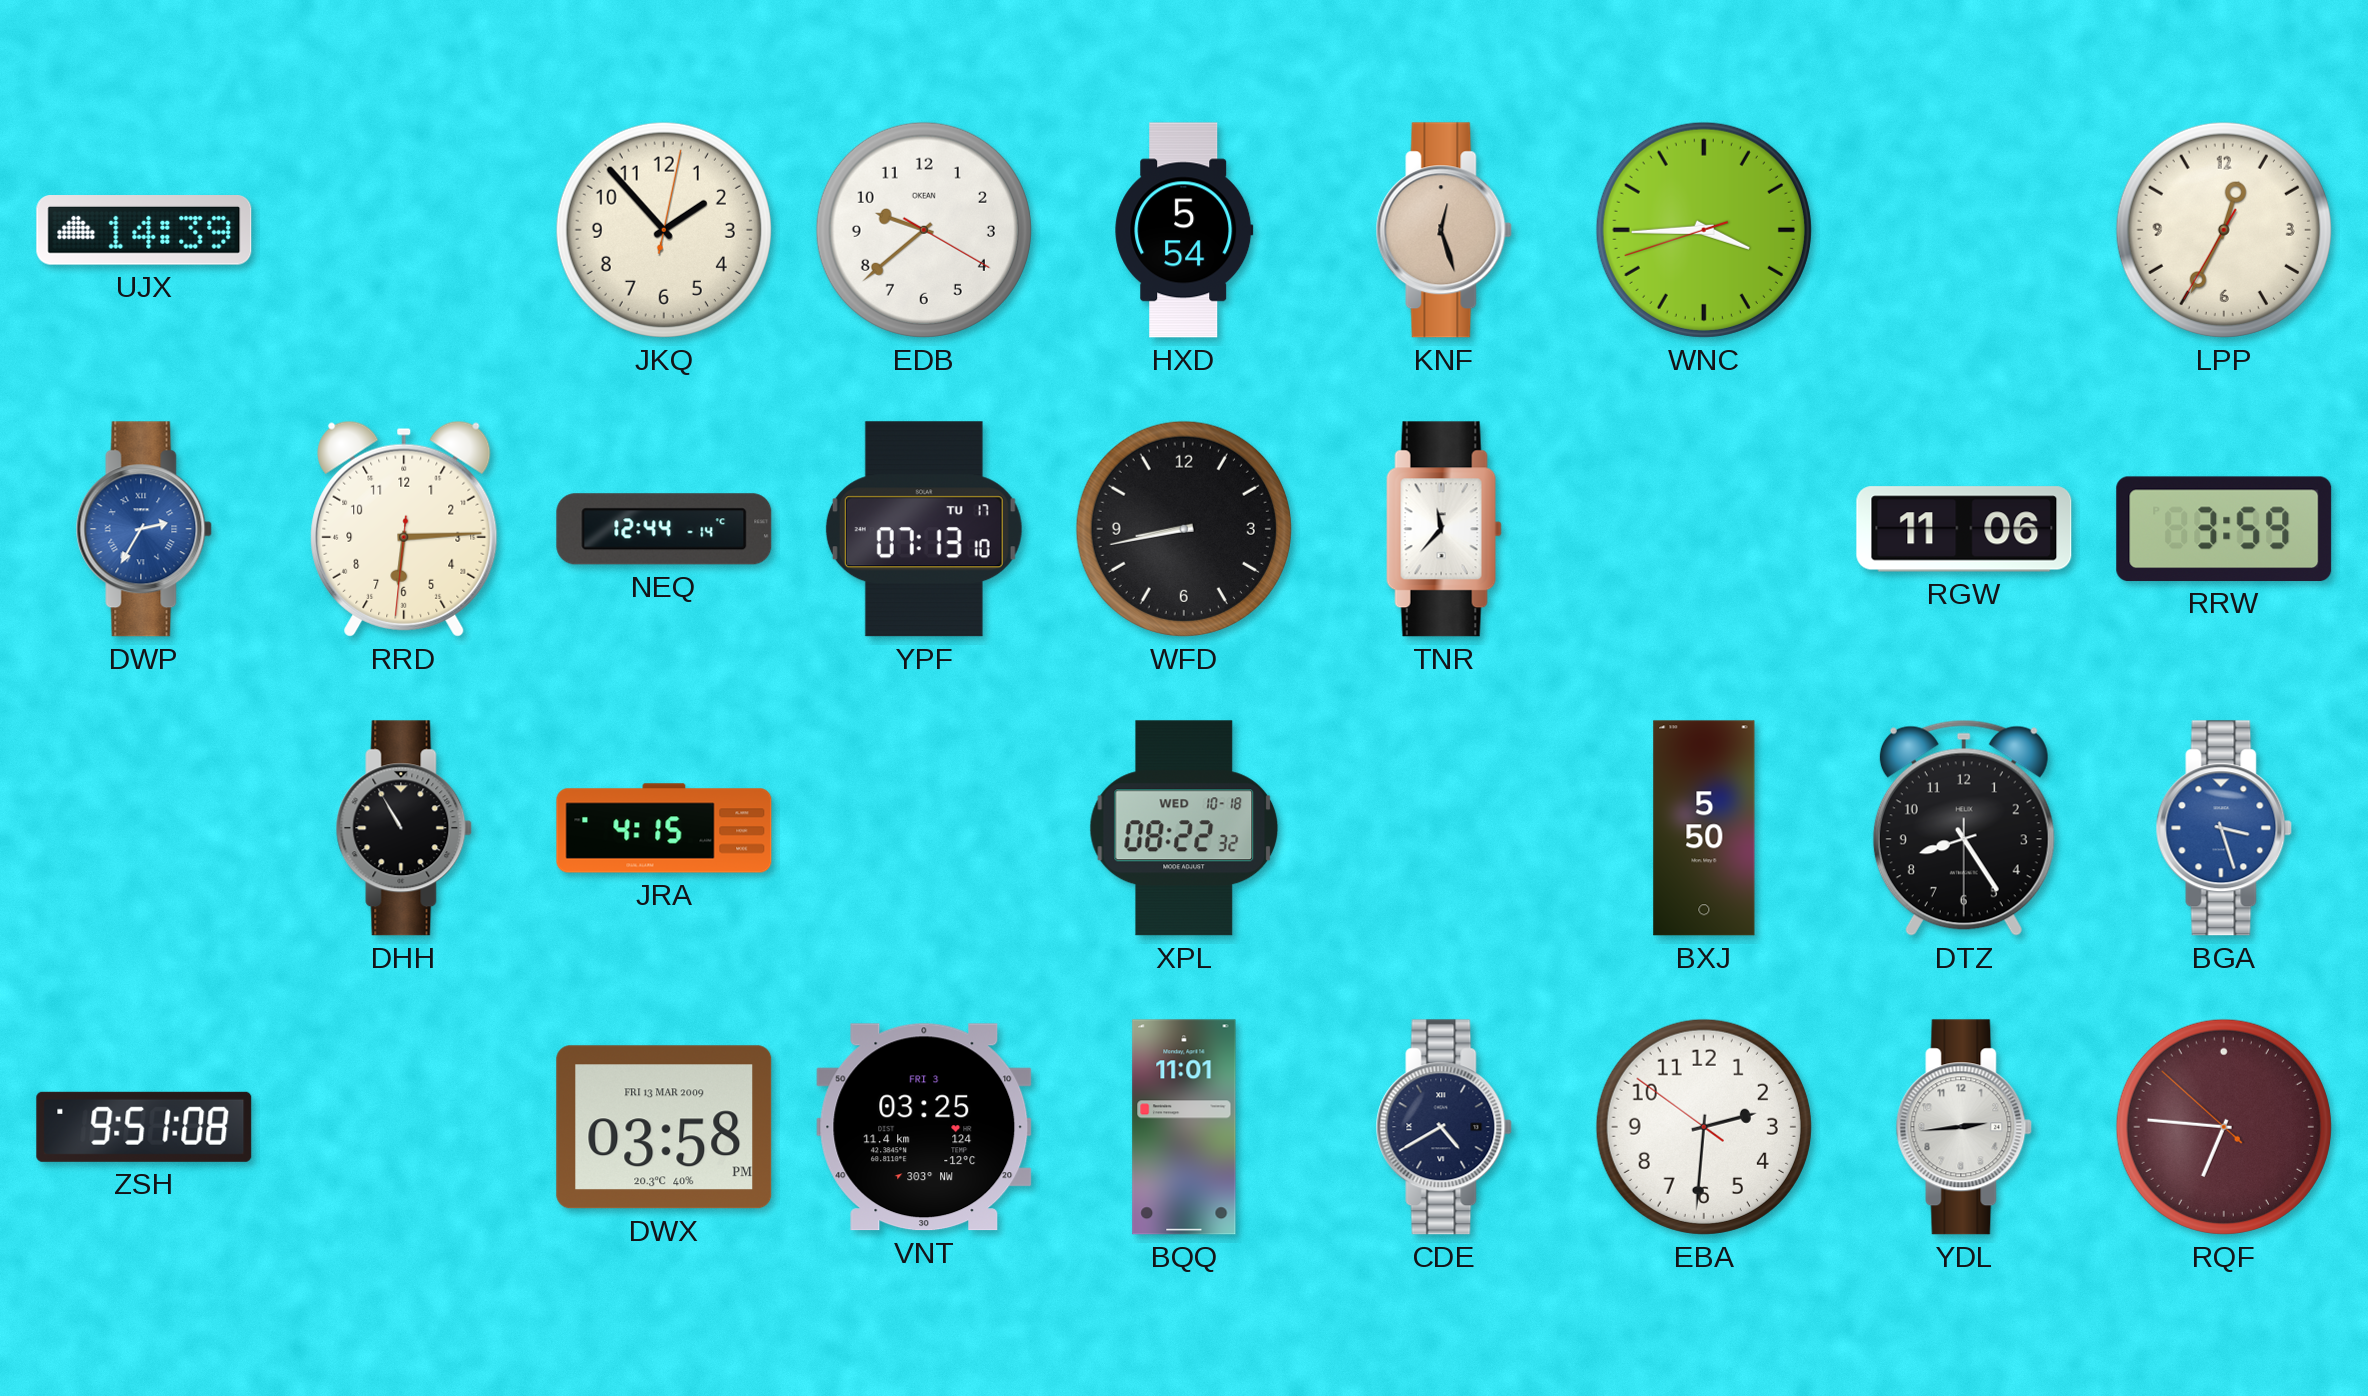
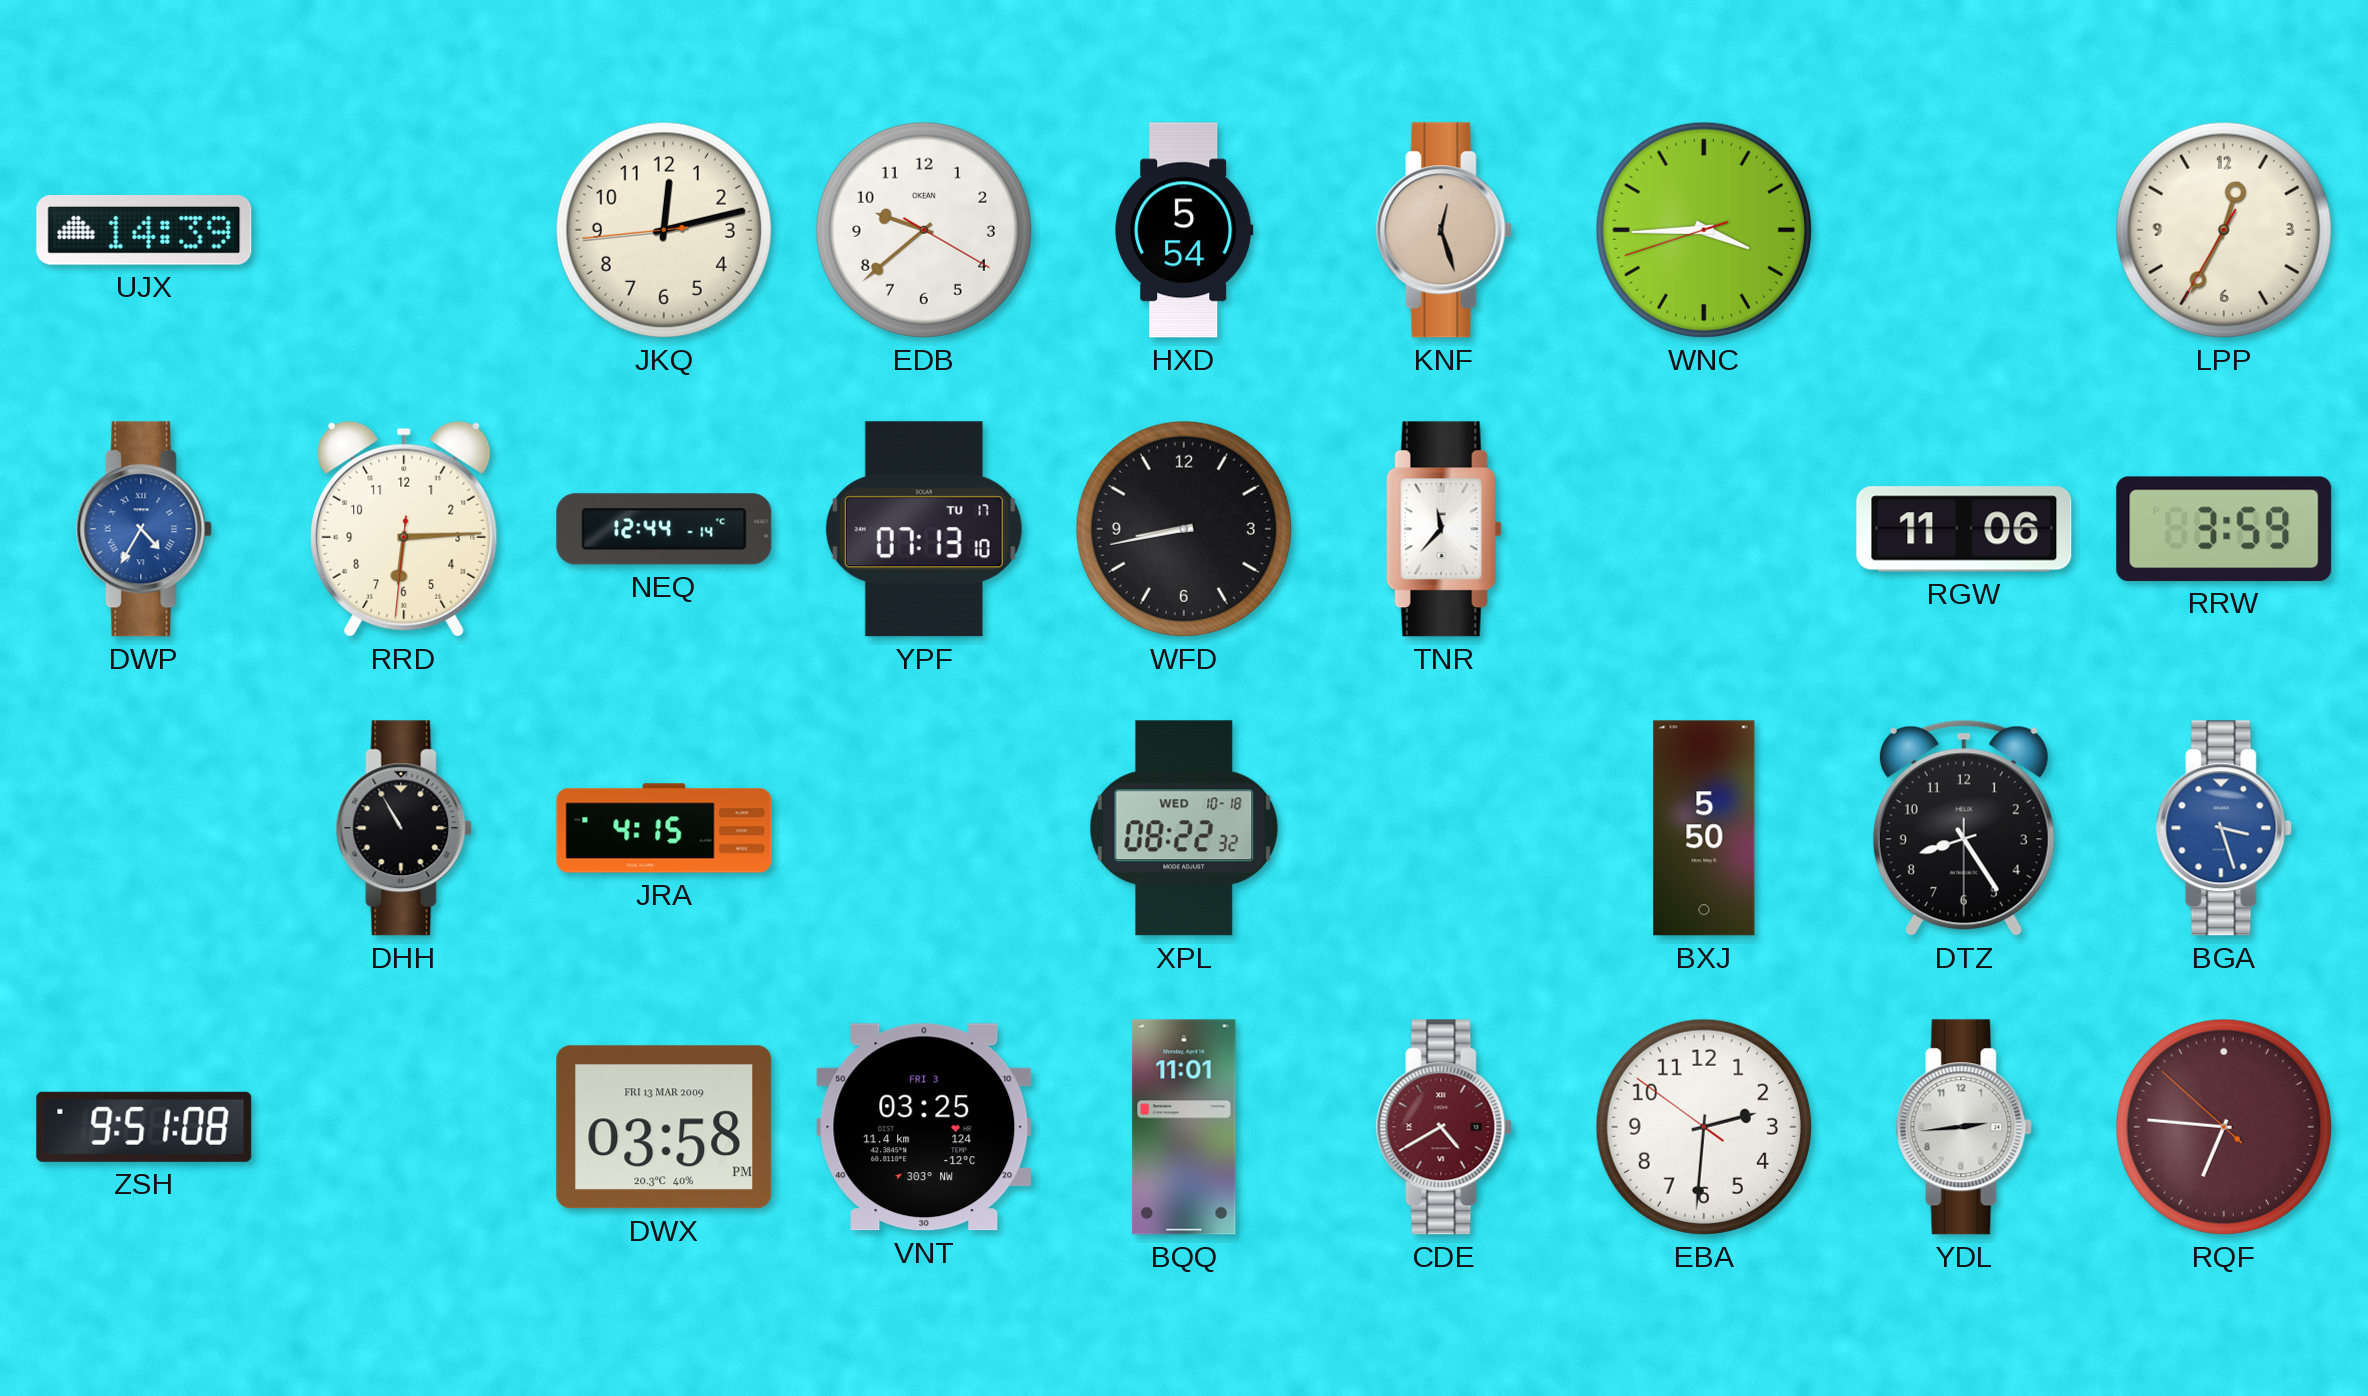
JKQ: 1:53 -> 12:12
DWP: 2:35 -> 4:35
CDE dial: navy -> burgundy
